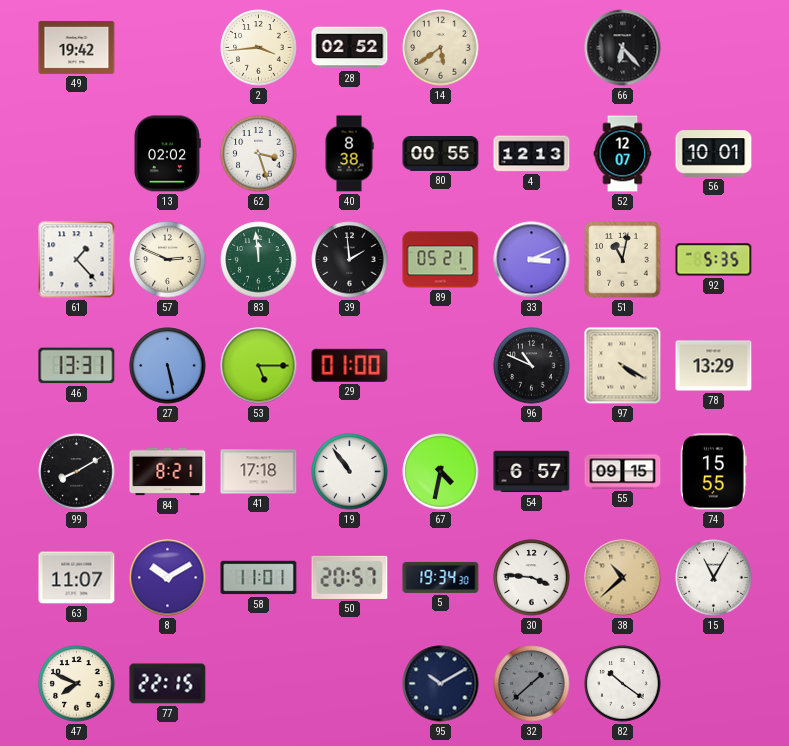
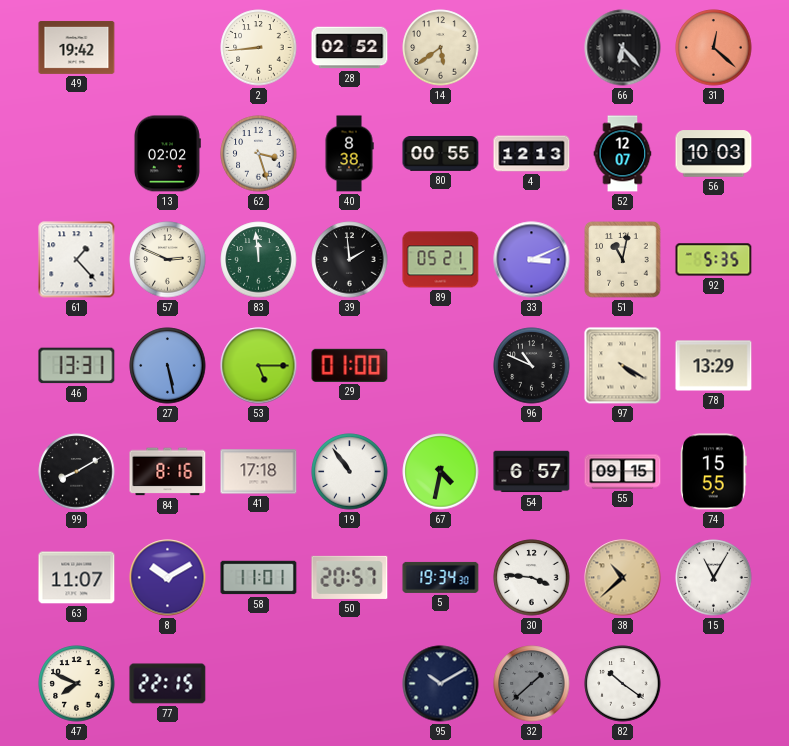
2: 3:44 -> 8:44
31: none -> 12:22
56: 10:01 -> 10:03
84: 8:21 -> 8:16
